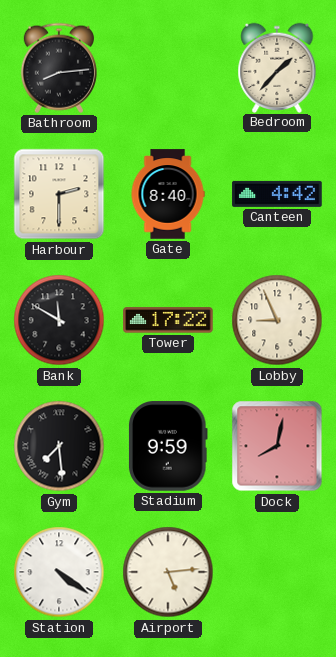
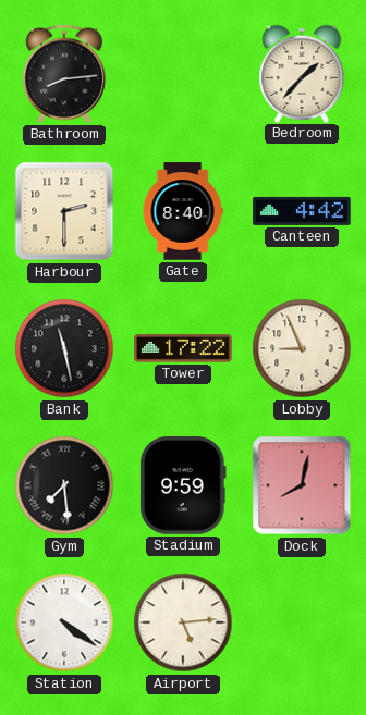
Bank: 11:50 -> 11:28
